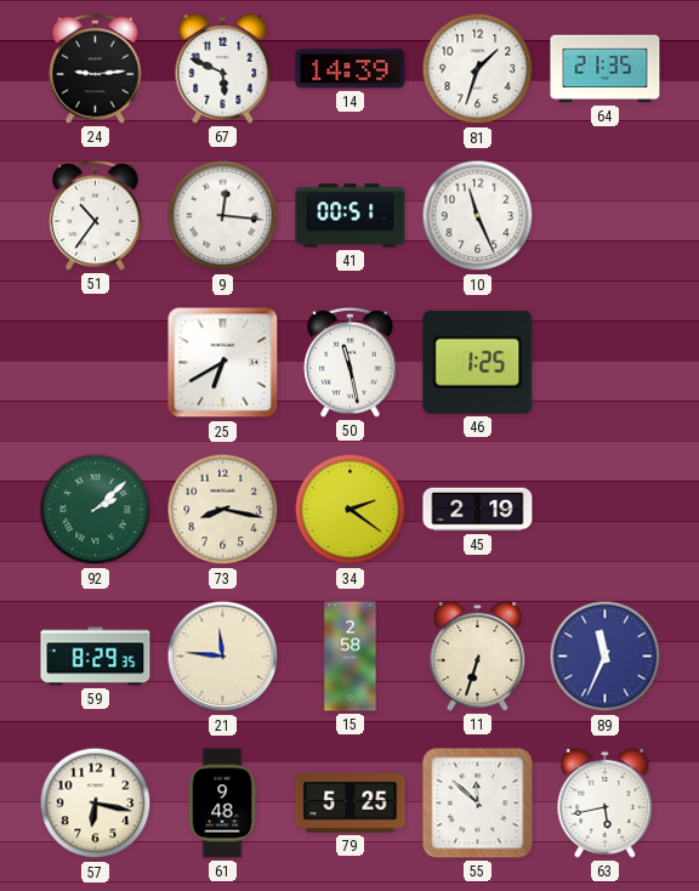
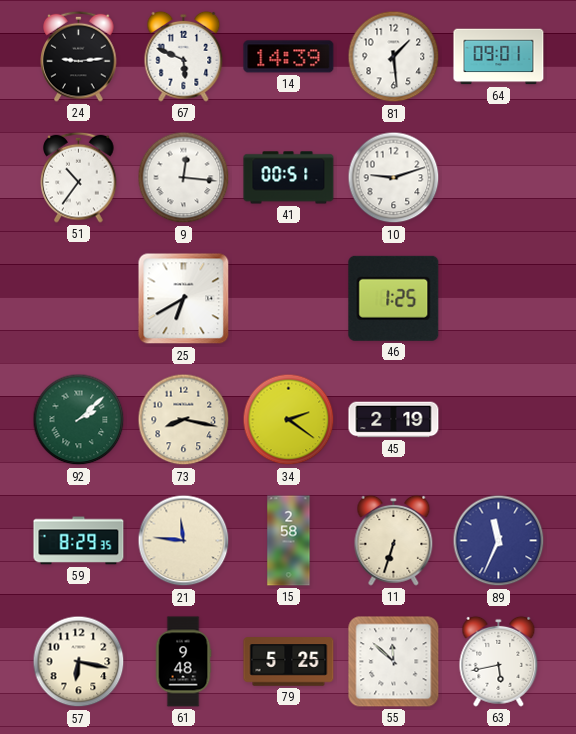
81: 1:33 -> 1:29
64: 21:35 -> 09:01
10: 11:26 -> 9:12
50: 11:28 -> none
